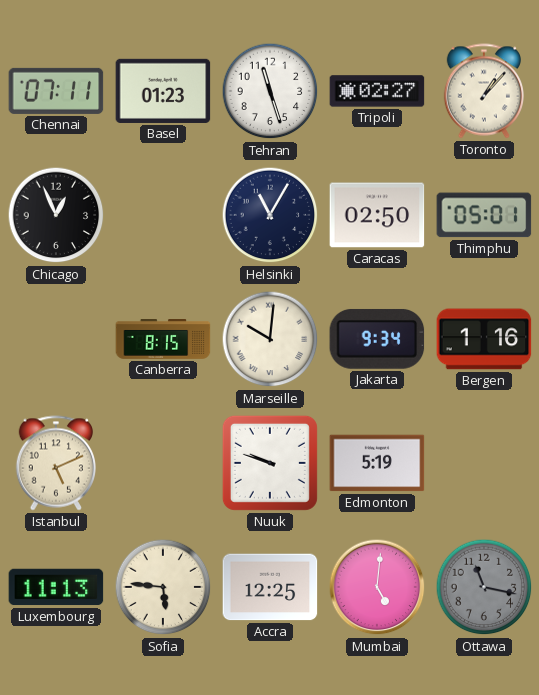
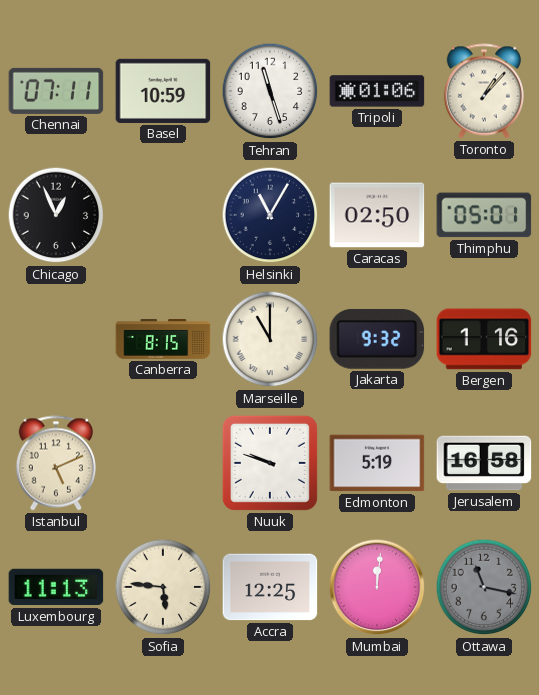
Basel: 01:23 -> 10:59
Tripoli: 02:27 -> 01:06
Marseille: 10:01 -> 11:00
Jakarta: 9:34 -> 9:32
Jerusalem: none -> 16:58
Mumbai: 5:01 -> 12:01
